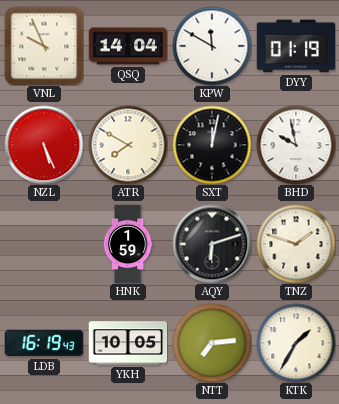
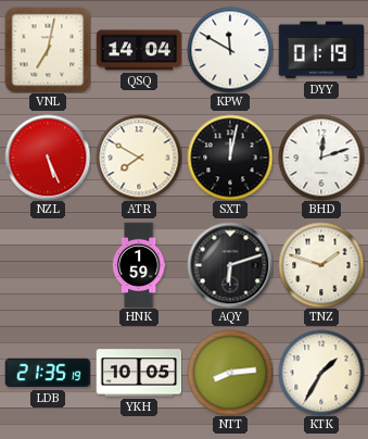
VNL: 9:56 -> 7:02
BHD: 9:58 -> 12:12
LDB: 16:19 -> 21:35
NTT: 7:14 -> 8:14
